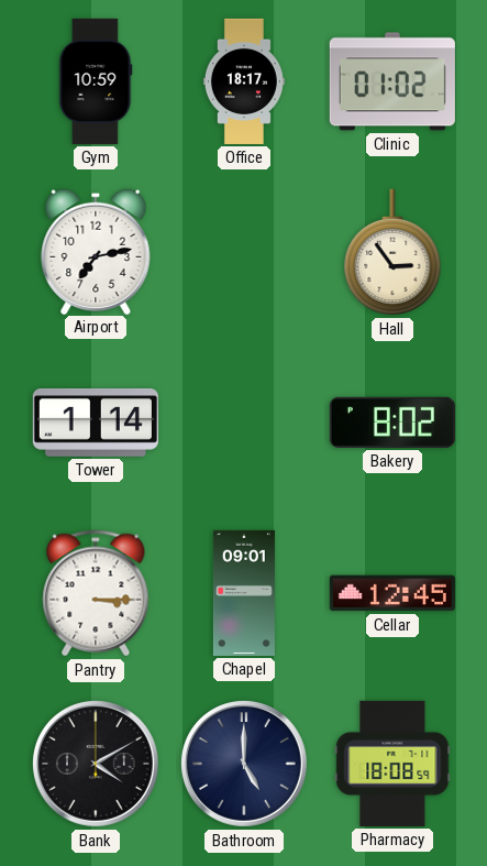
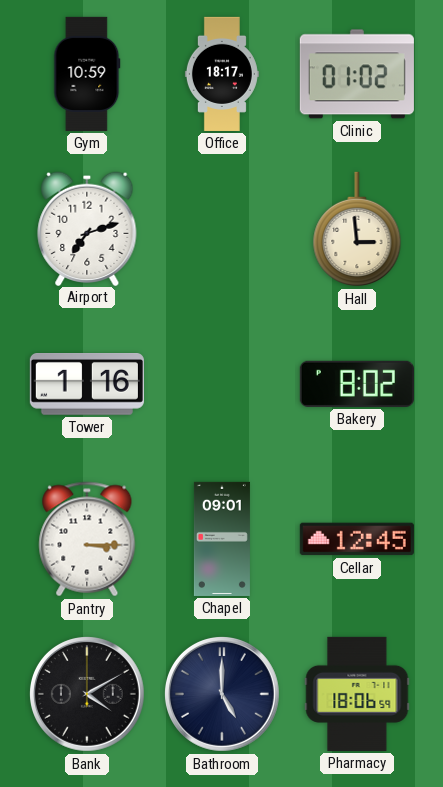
Airport: 7:13 -> 7:12
Hall: 2:54 -> 2:59
Tower: 1:14 -> 1:16
Pharmacy: 18:08 -> 18:06
